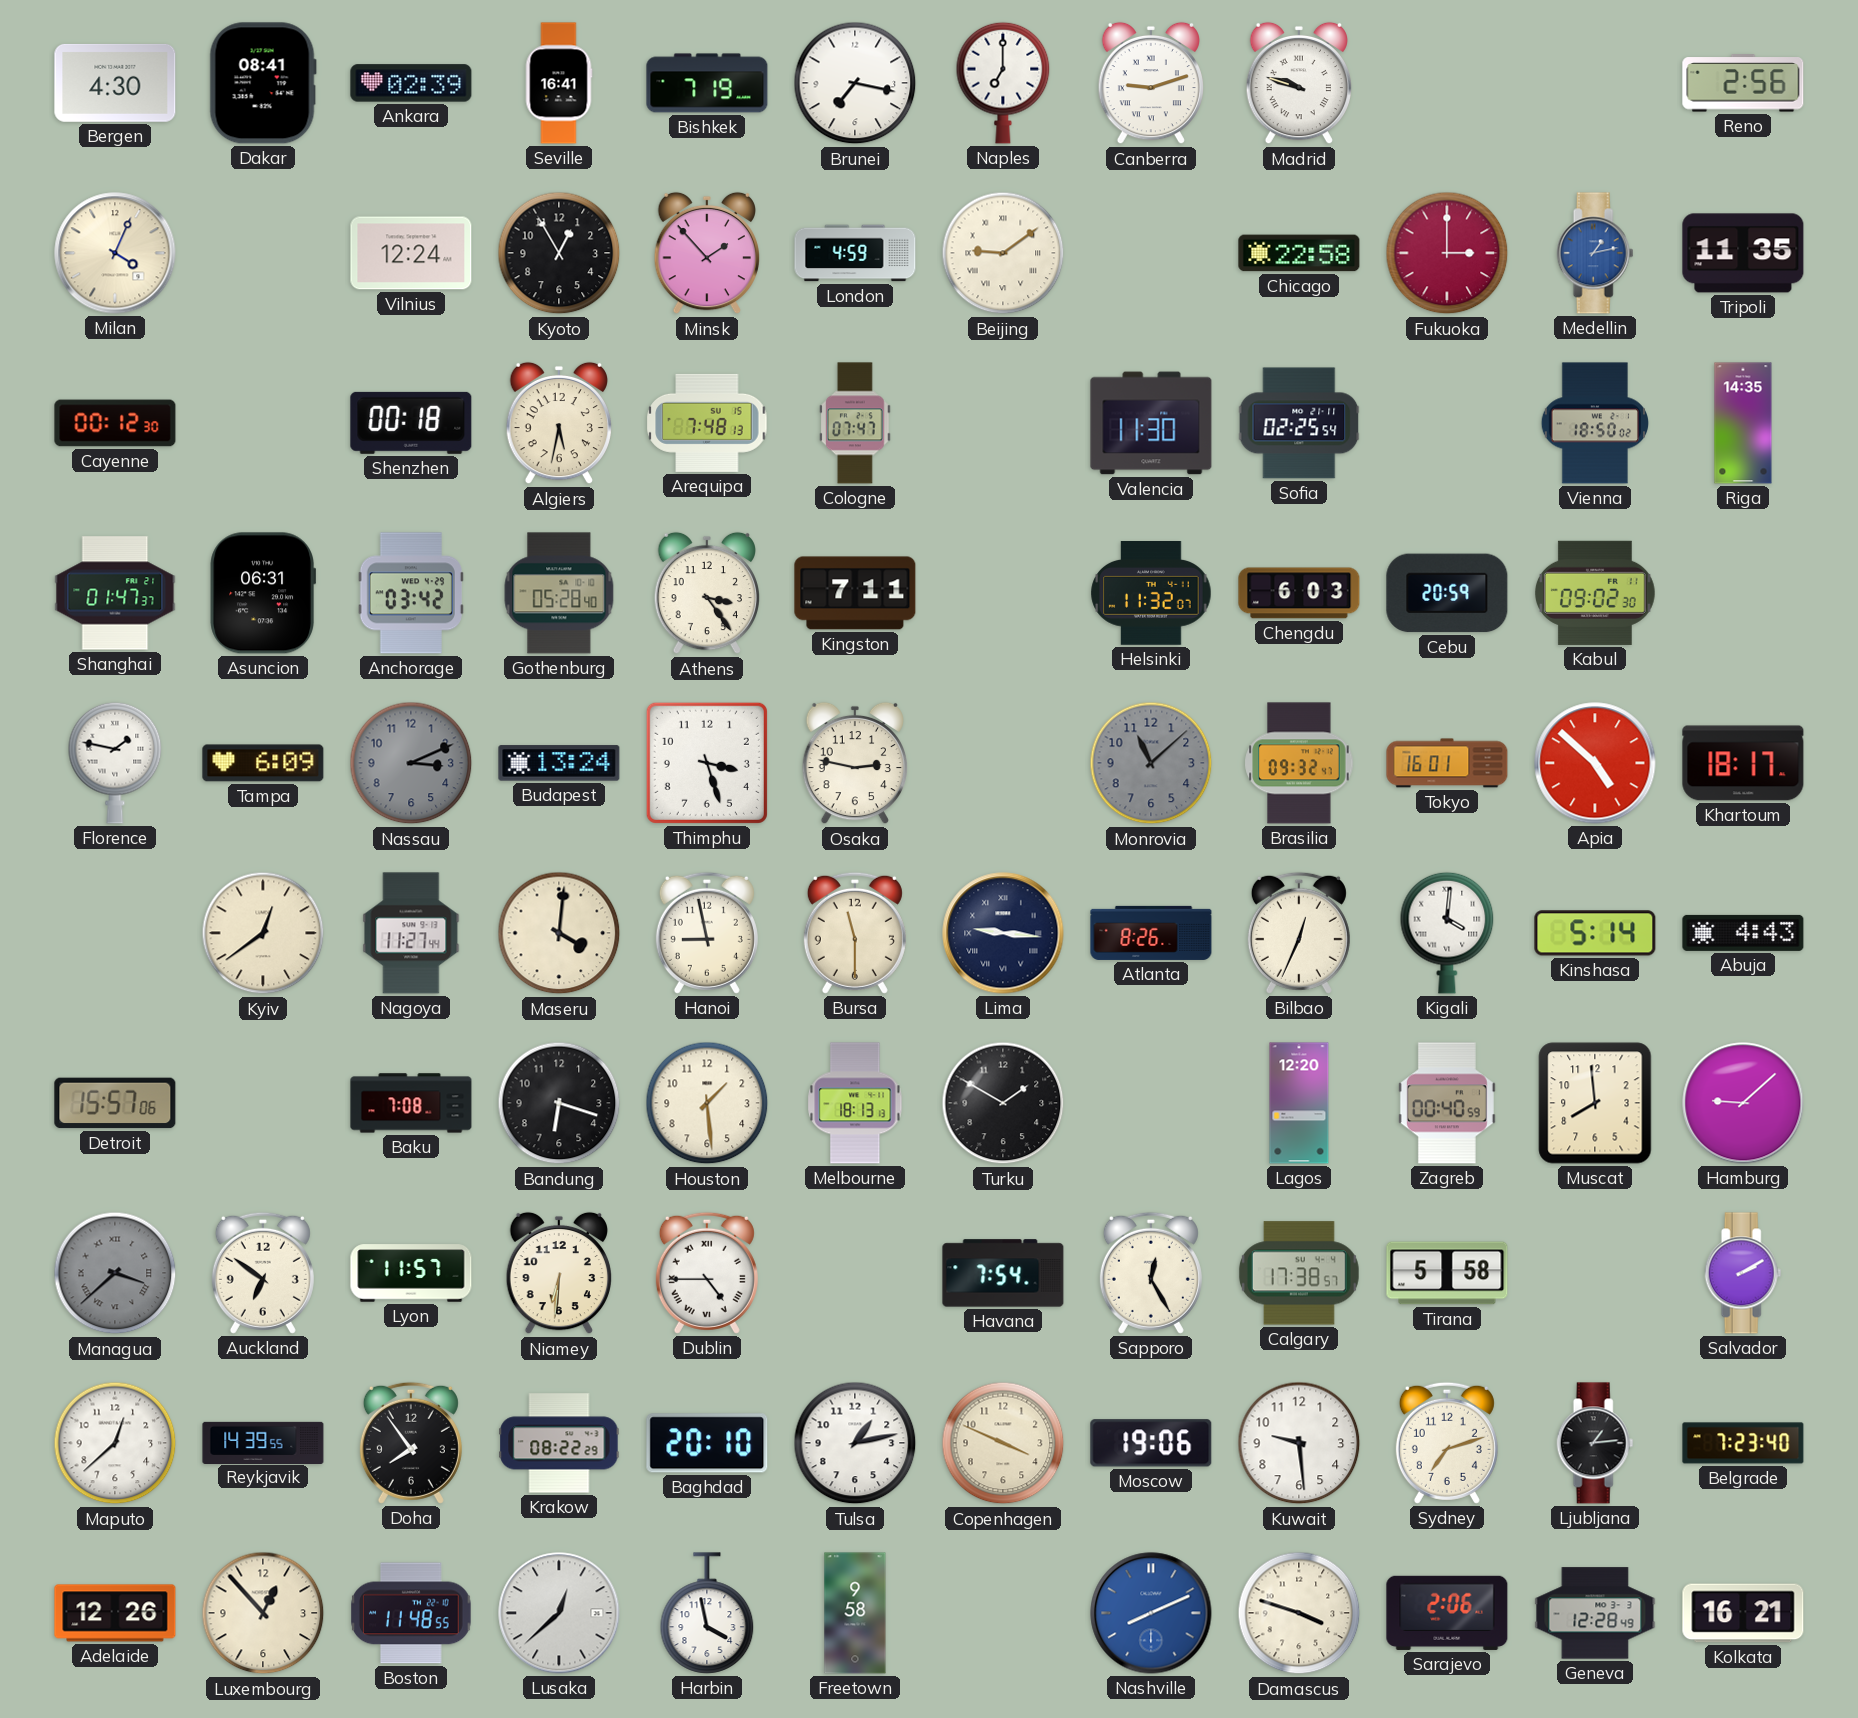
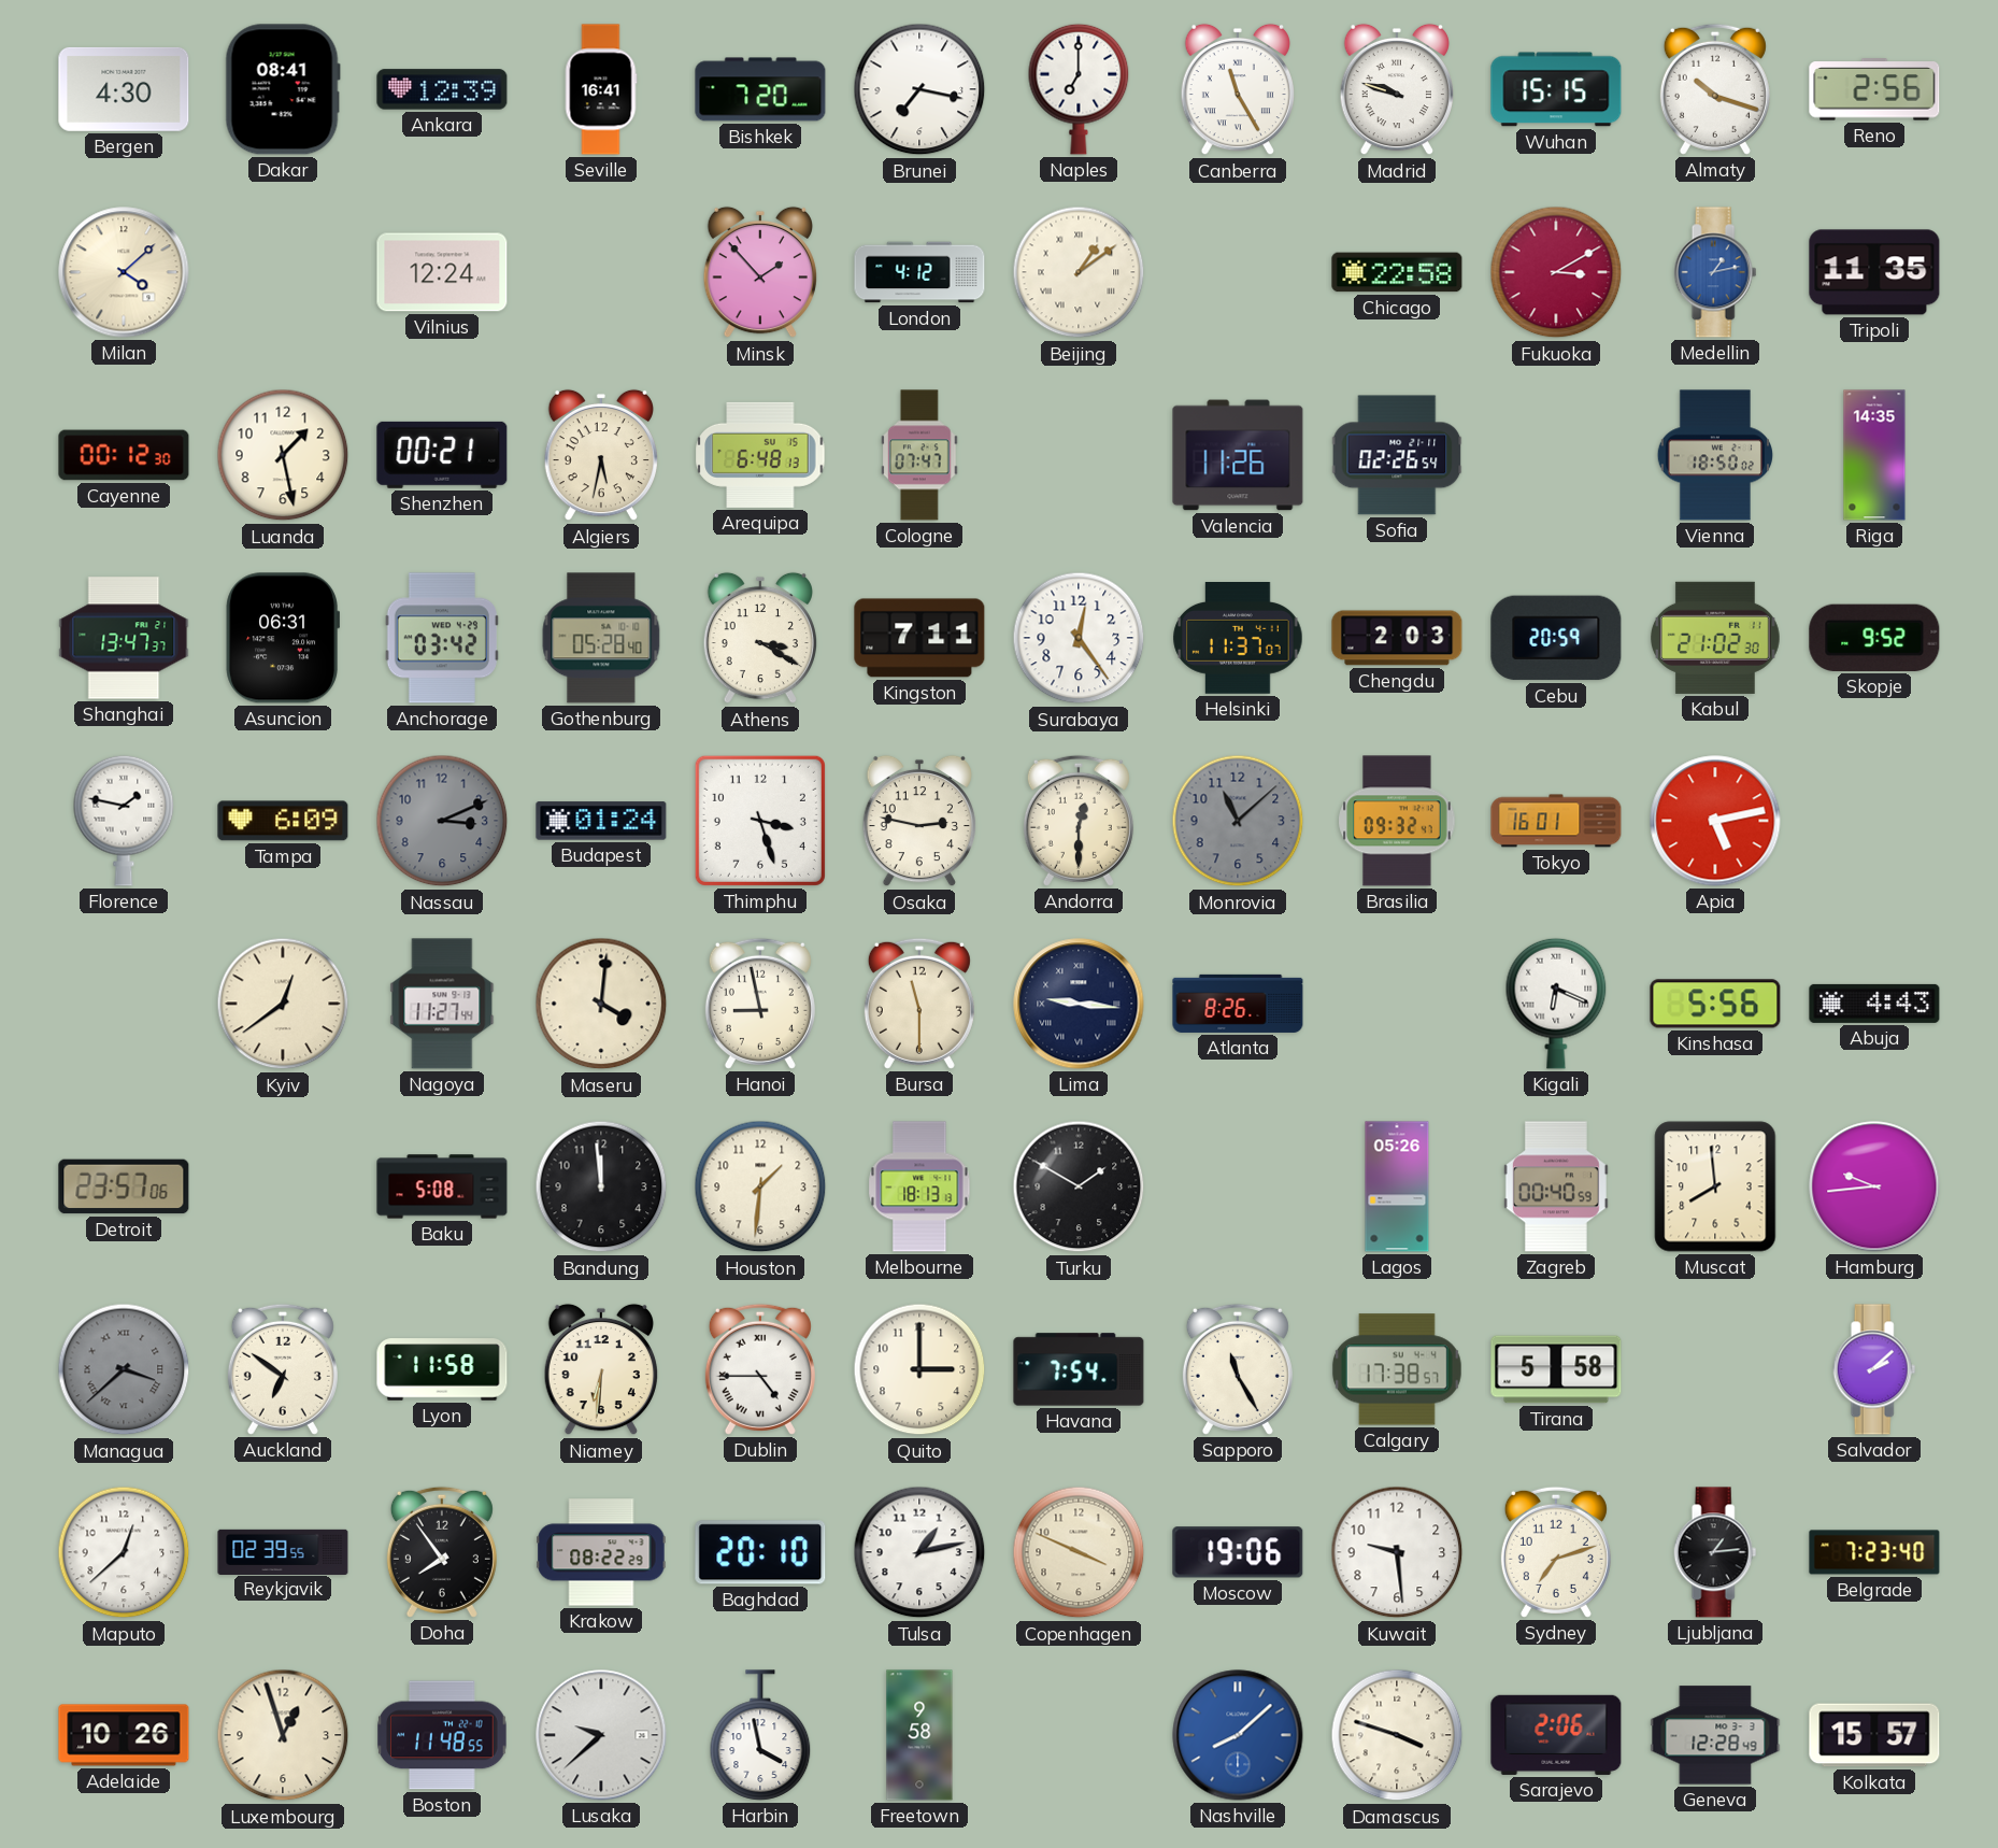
Ankara: 02:39 -> 12:39
Bishkek: 7:19 -> 7:20
Canberra: 9:12 -> 11:25
Wuhan: none -> 15:15
Almaty: none -> 10:18
Milan: 4:04 -> 4:08
Kyoto: 12:55 -> none
London: 4:59 -> 4:12
Beijing: 9:09 -> 1:09
Fukuoka: 3:00 -> 3:10
Luanda: none -> 1:28
Shenzhen: 00:18 -> 00:21
Arequipa: 7:48 -> 6:48
Valencia: 11:30 -> 11:26
Sofia: 02:25 -> 02:26
Shanghai: 01:47 -> 13:47
Athens: 3:24 -> 3:20
Surabaya: none -> 12:24
Helsinki: 11:32 -> 11:37
Chengdu: 6:03 -> 2:03
Kabul: 09:02 -> 21:02
Skopje: none -> 9:52
Budapest: 13:24 -> 01:24
Andorra: none -> 12:30
Apia: 4:52 -> 5:13
Khartoum: 18:17 -> none
Bilbao: 12:34 -> none
Kigali: 4:01 -> 6:19
Kinshasa: 5:14 -> 5:56
Detroit: 15:57 -> 23:57
Baku: 7:08 -> 5:08
Bandung: 6:18 -> 11:59
Houston: 1:29 -> 1:31
Lagos: 12:20 -> 05:26
Hamburg: 9:08 -> 9:44
Lyon: 11:57 -> 11:58
Quito: none -> 3:00
Sapporo: 12:25 -> 11:25
Salvador: 2:10 -> 2:08
Reykjavik: 14:39 -> 02:39
Adelaide: 12:26 -> 10:26
Luxembourg: 12:53 -> 12:57
Lusaka: 12:38 -> 9:38
Nashville: 8:11 -> 8:08
Kolkata: 16:21 -> 15:57
